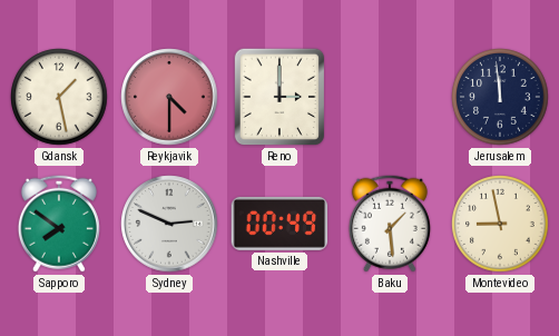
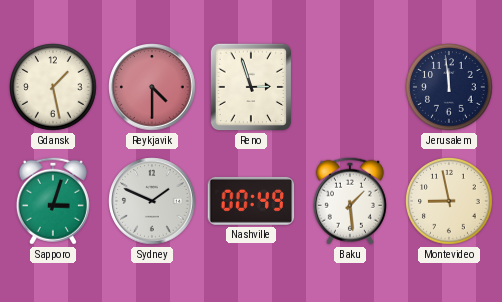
Reno: 3:00 -> 2:57
Sapporo: 7:51 -> 3:03
Sydney: 2:49 -> 1:49
